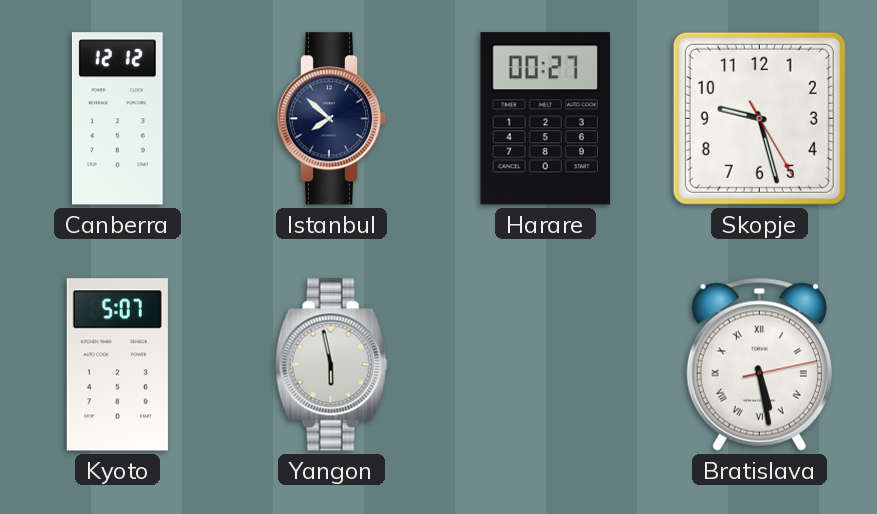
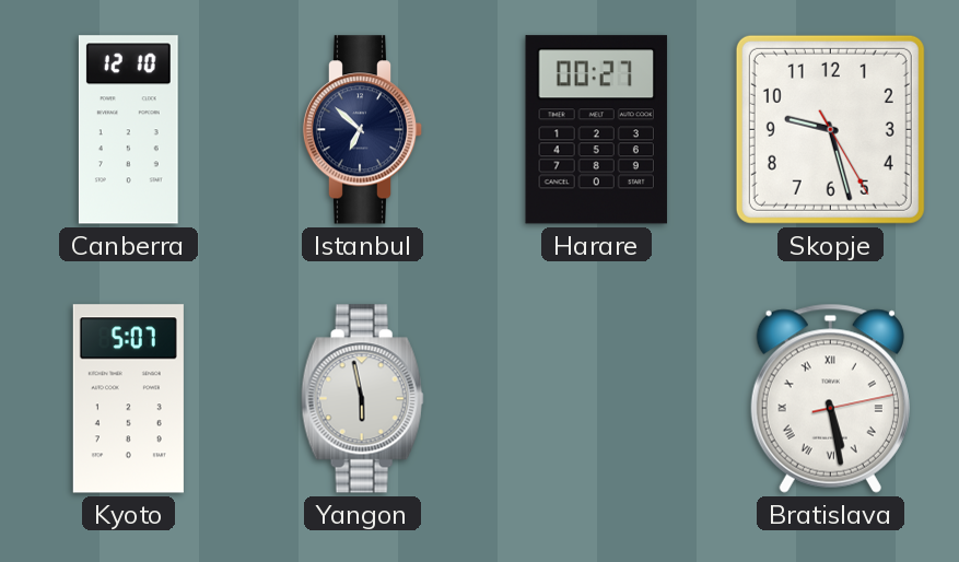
Canberra: 12:12 -> 12:10
Istanbul: 7:52 -> 6:52
